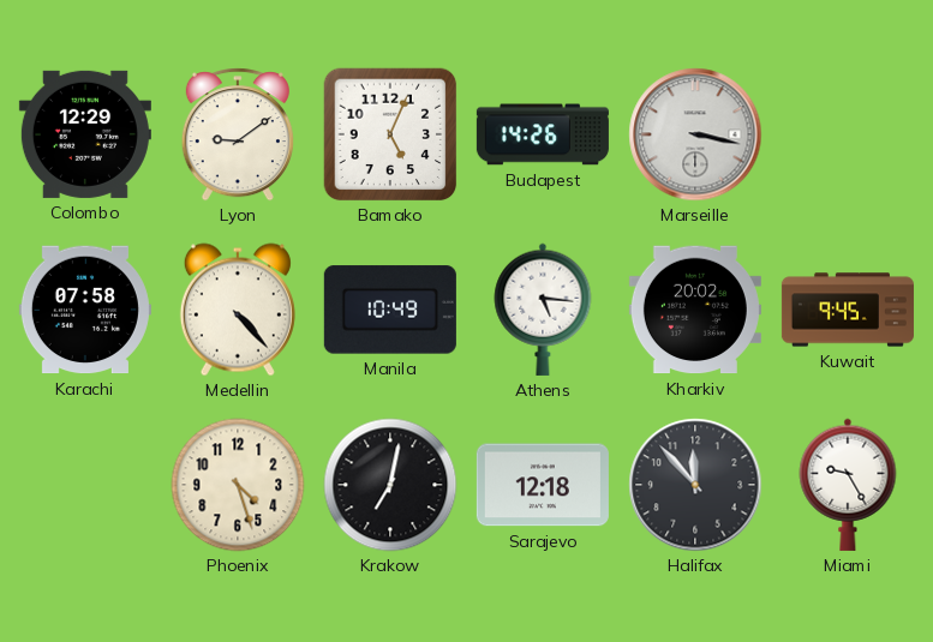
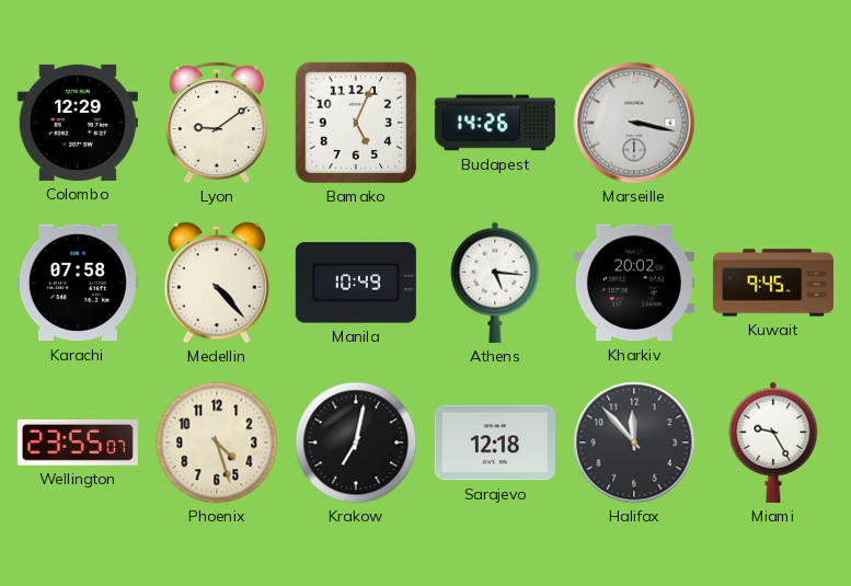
Wellington: none -> 23:55
